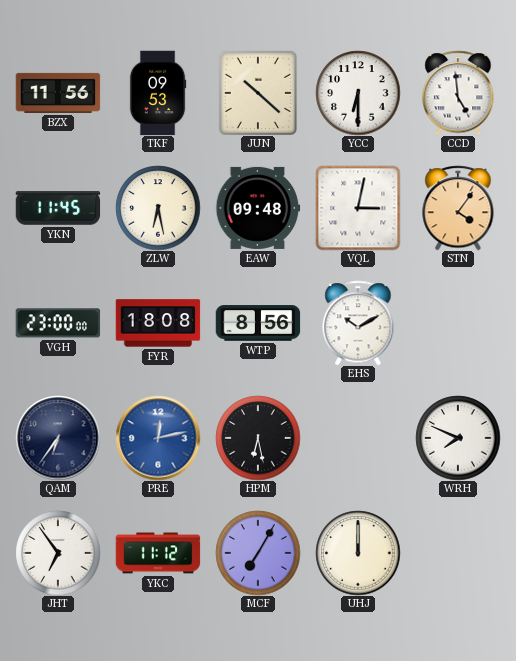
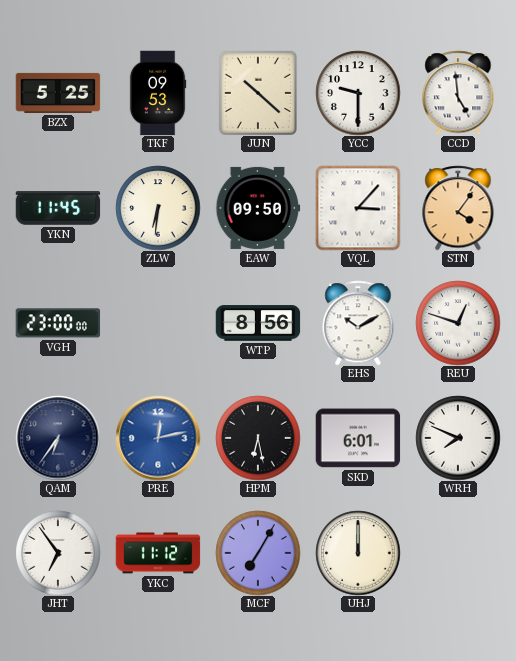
BZX: 11:56 -> 5:25
YCC: 6:30 -> 9:30
ZLW: 6:28 -> 6:31
EAW: 09:48 -> 09:50
VQL: 3:02 -> 3:07
FYR: 18:08 -> none
REU: none -> 12:48
SKD: none -> 6:01
